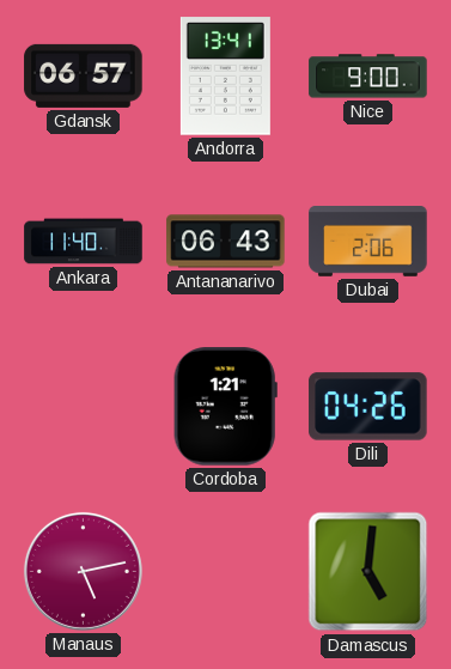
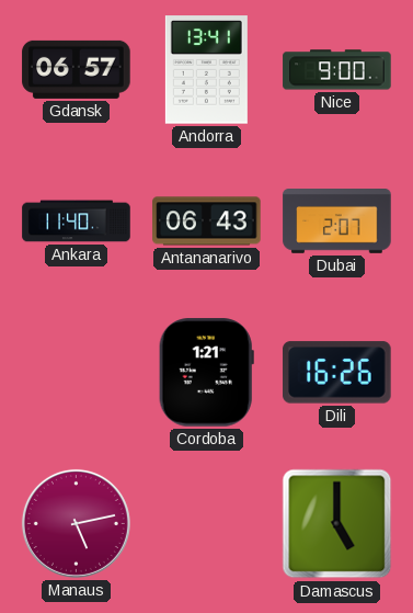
Dubai: 2:06 -> 2:07
Dili: 04:26 -> 16:26
Damascus: 5:01 -> 5:00
